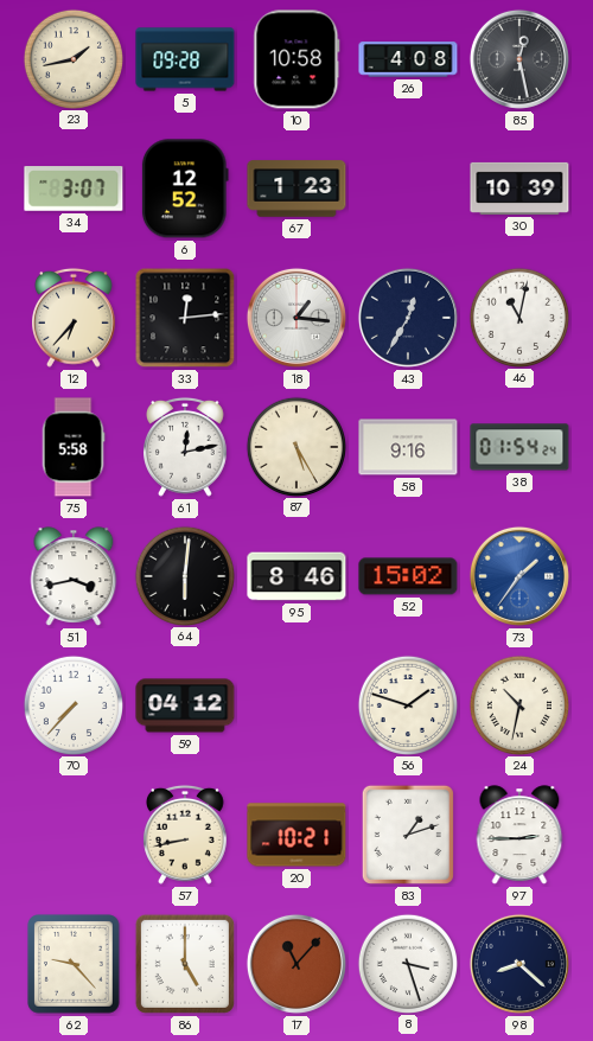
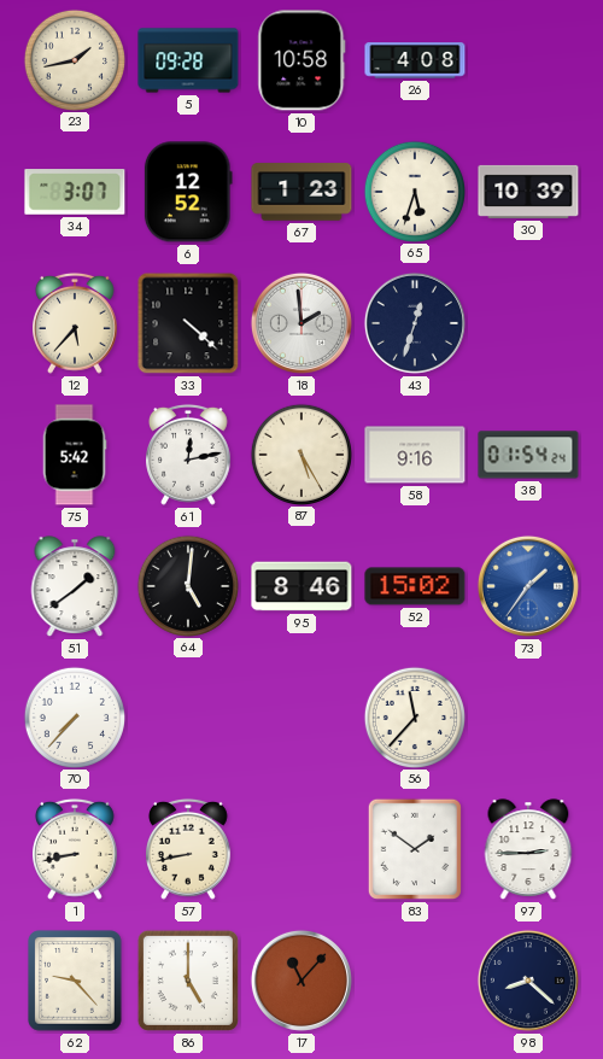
85: 12:28 -> none
65: none -> 5:33
12: 6:37 -> 5:37
33: 12:14 -> 4:22
18: 1:16 -> 1:59
43: 12:35 -> 12:33
46: 11:02 -> none
75: 5:58 -> 5:42
51: 3:43 -> 1:39
64: 6:01 -> 5:01
59: 04:12 -> none
56: 1:48 -> 11:37
24: 10:32 -> none
1: none -> 8:43
20: 10:21 -> none
83: 1:12 -> 1:51
8: 3:27 -> none
